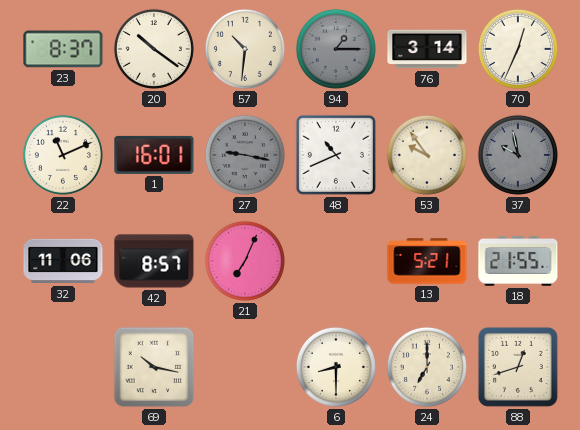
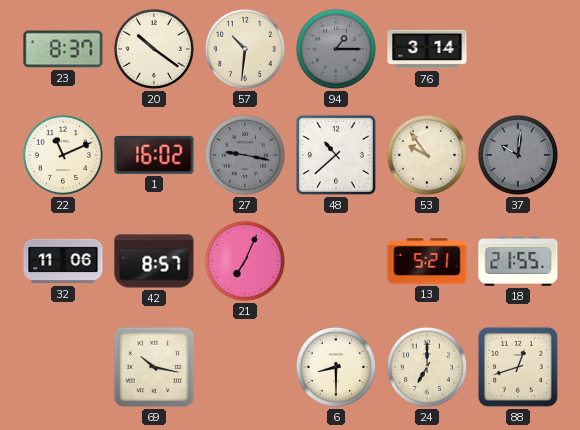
70: 12:34 -> none
1: 16:01 -> 16:02
48: 10:41 -> 10:38
37: 9:58 -> 10:01
